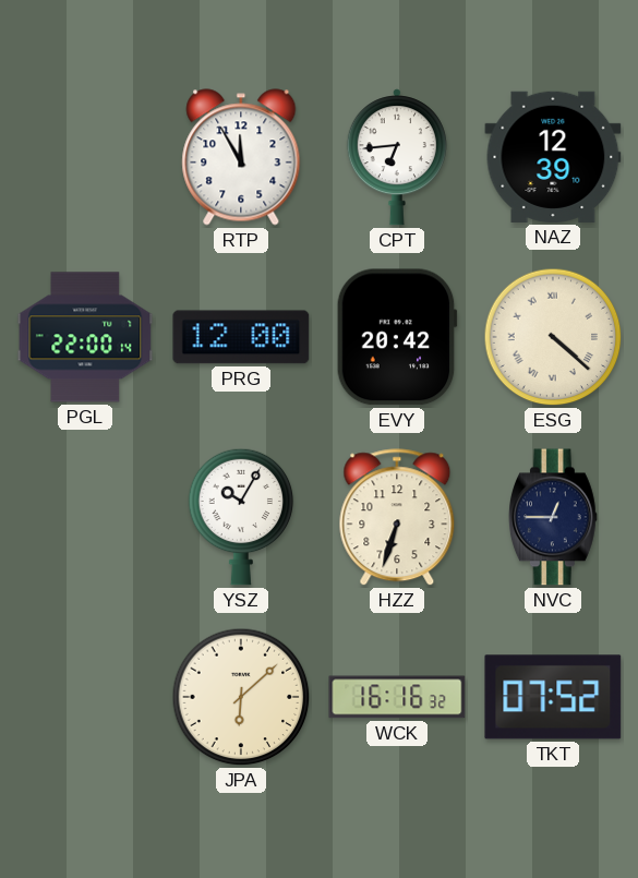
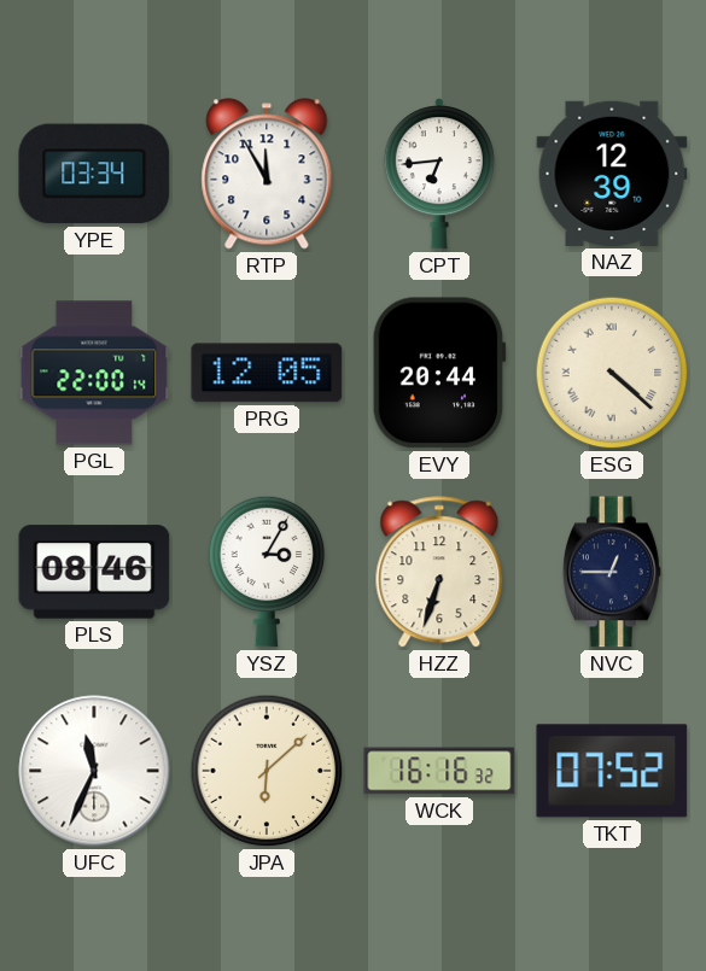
YPE: none -> 03:34
PRG: 12:00 -> 12:05
EVY: 20:42 -> 20:44
PLS: none -> 08:46
YSZ: 10:05 -> 3:05
UFC: none -> 11:34
